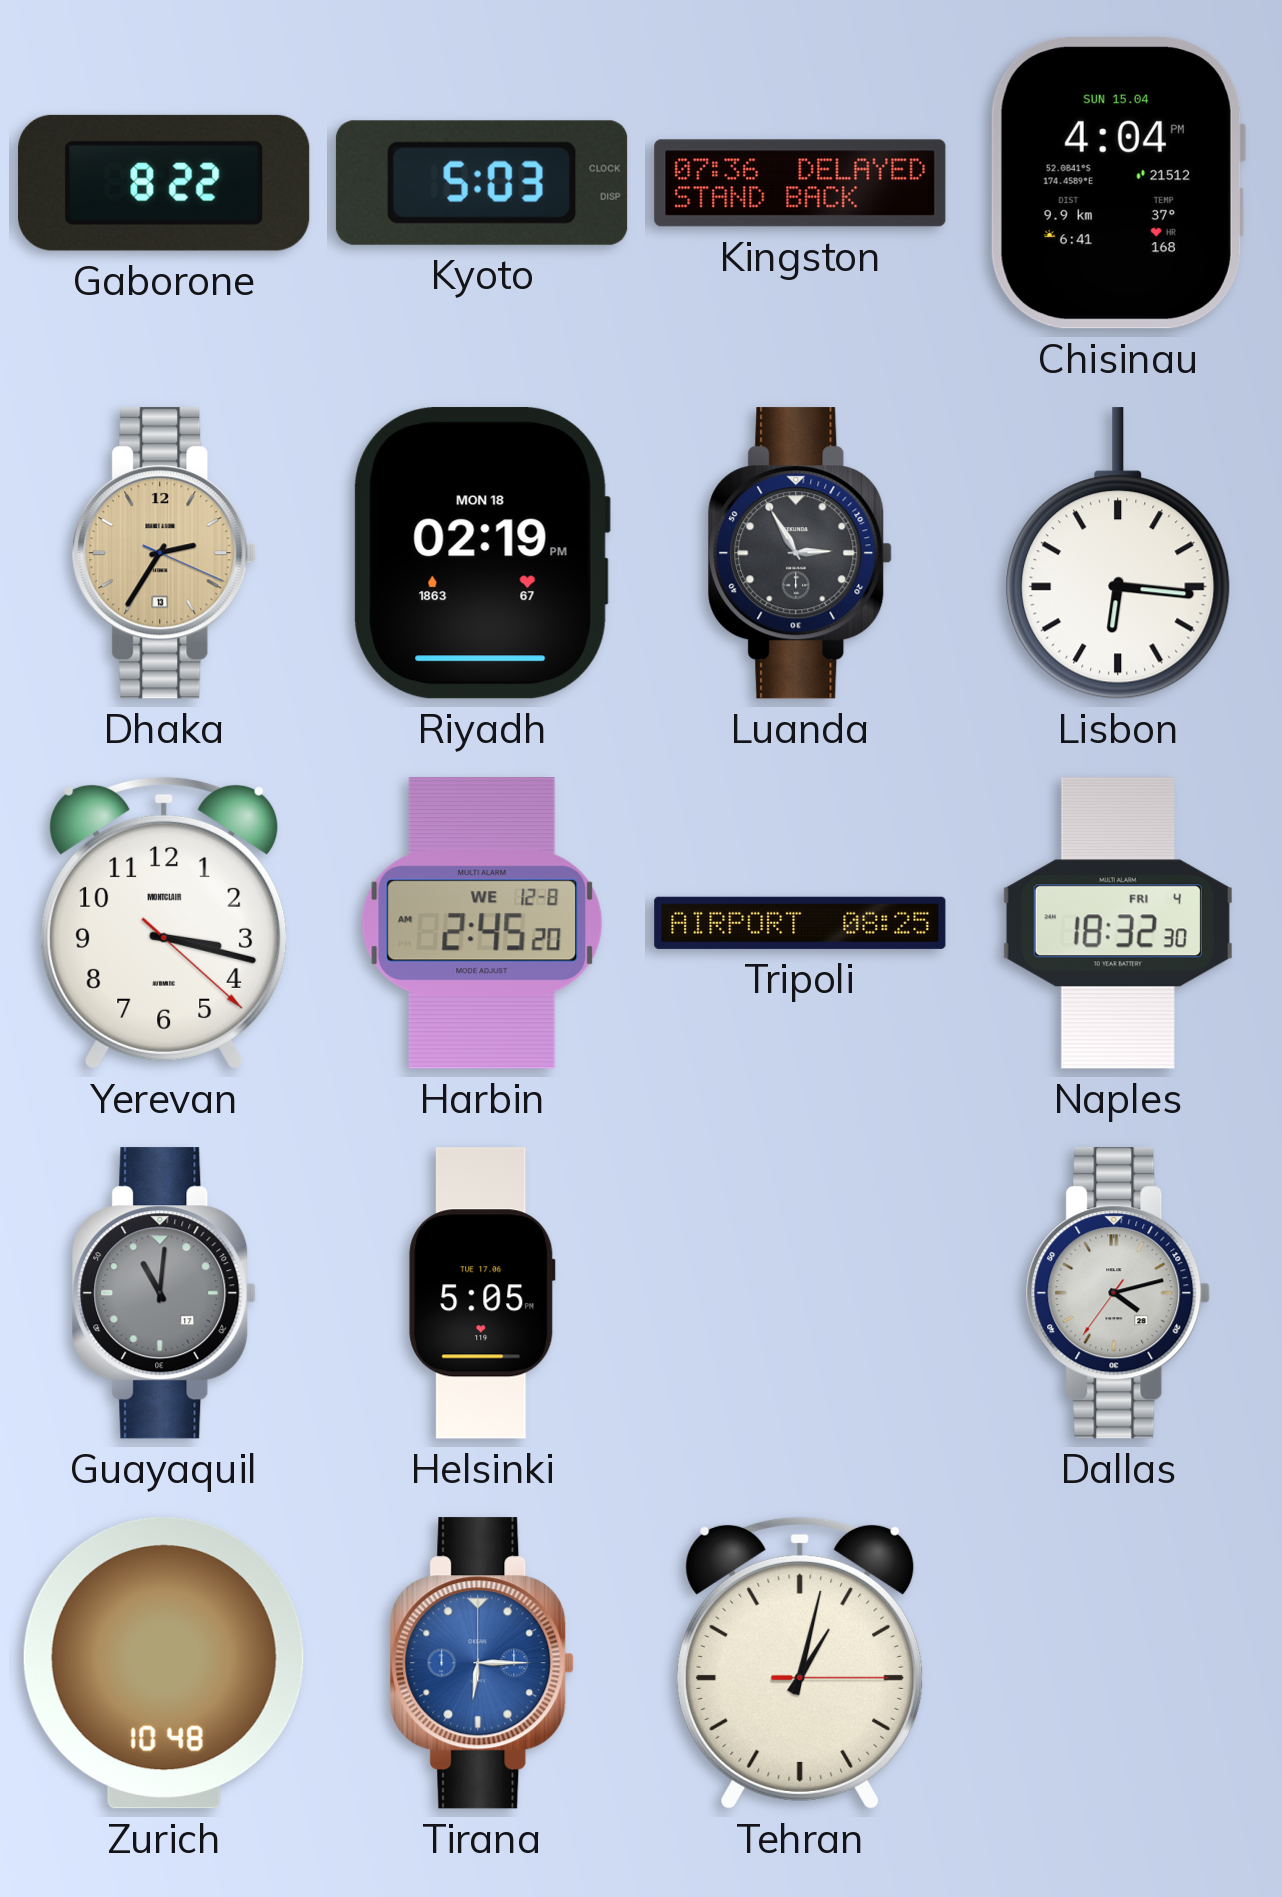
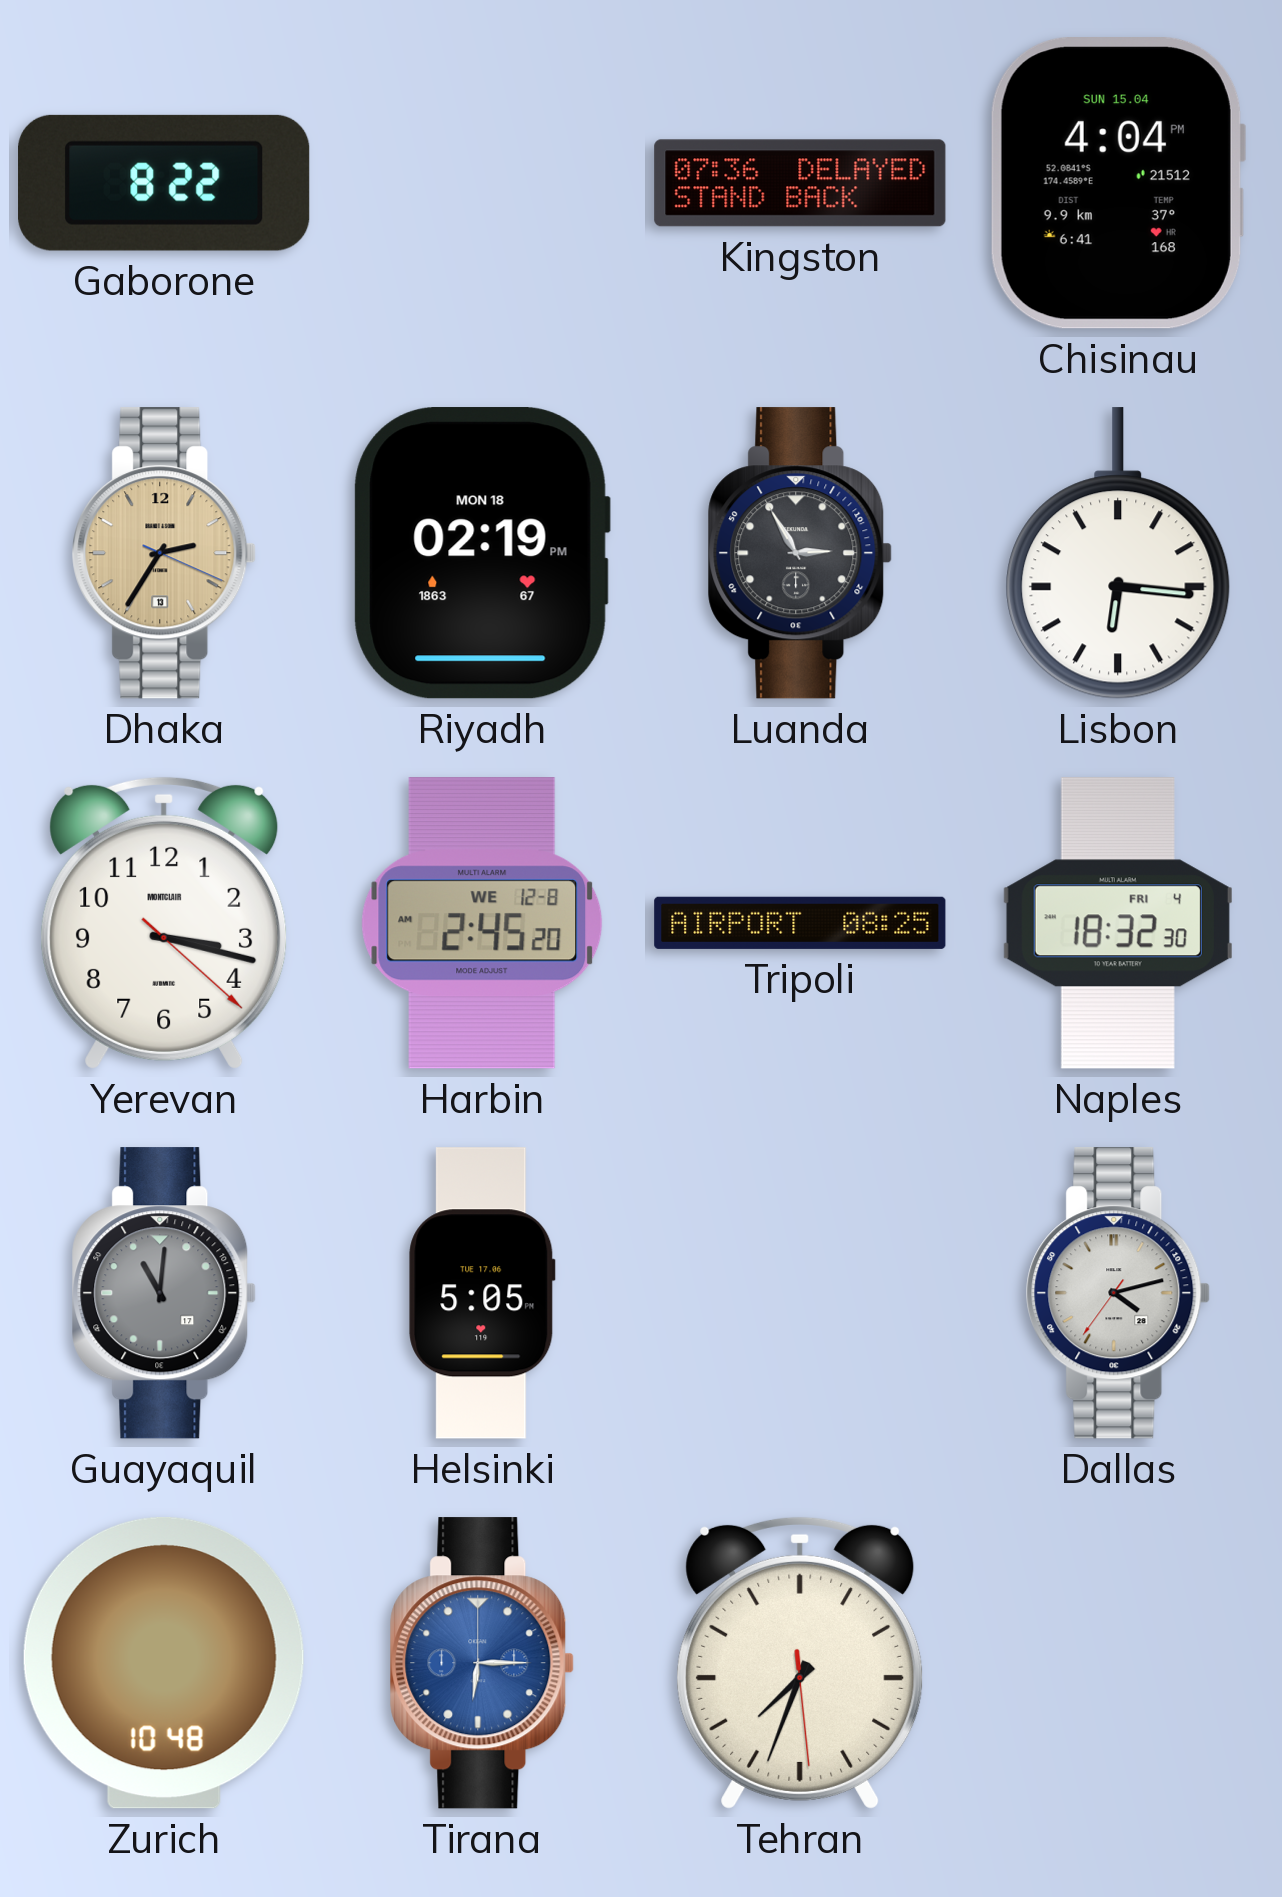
Kyoto: 5:03 -> none
Tehran: 1:02 -> 7:33
